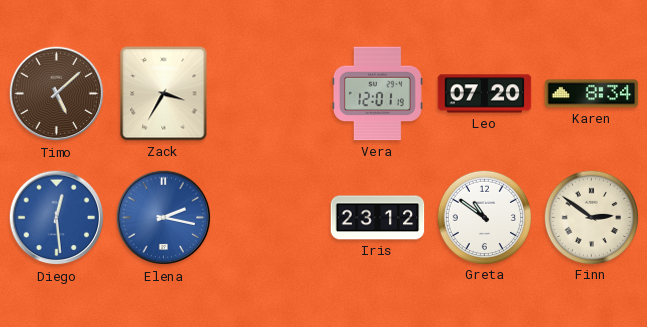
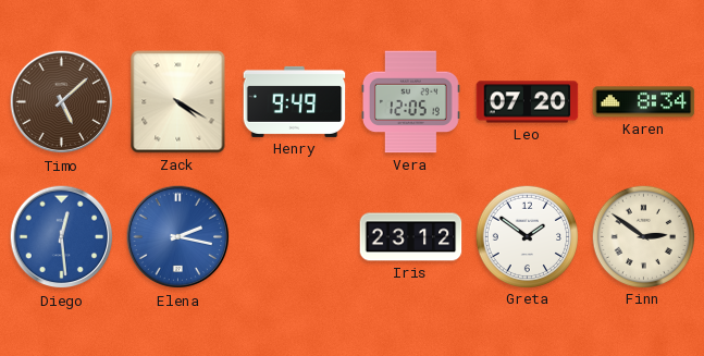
Zack: 3:35 -> 4:20
Henry: none -> 9:49
Vera: 12:01 -> 12:05
Greta: 10:51 -> 1:51
